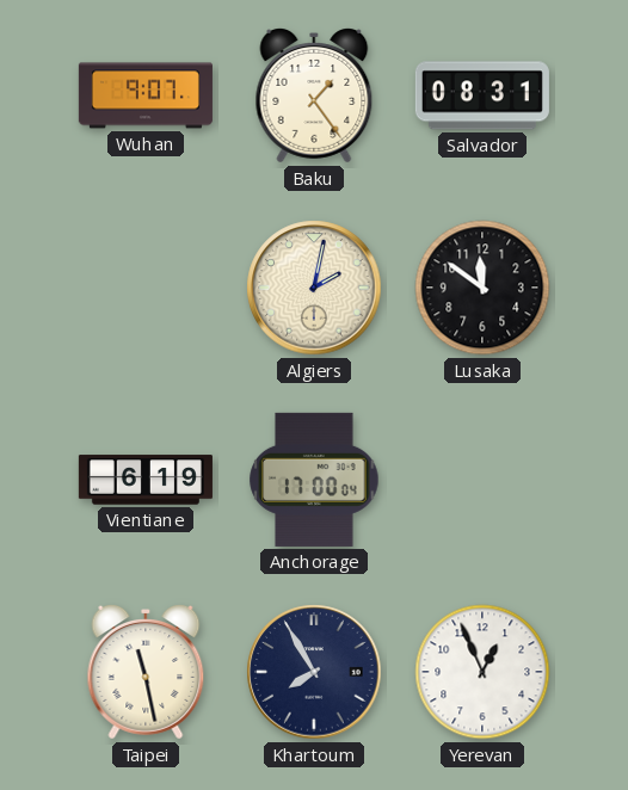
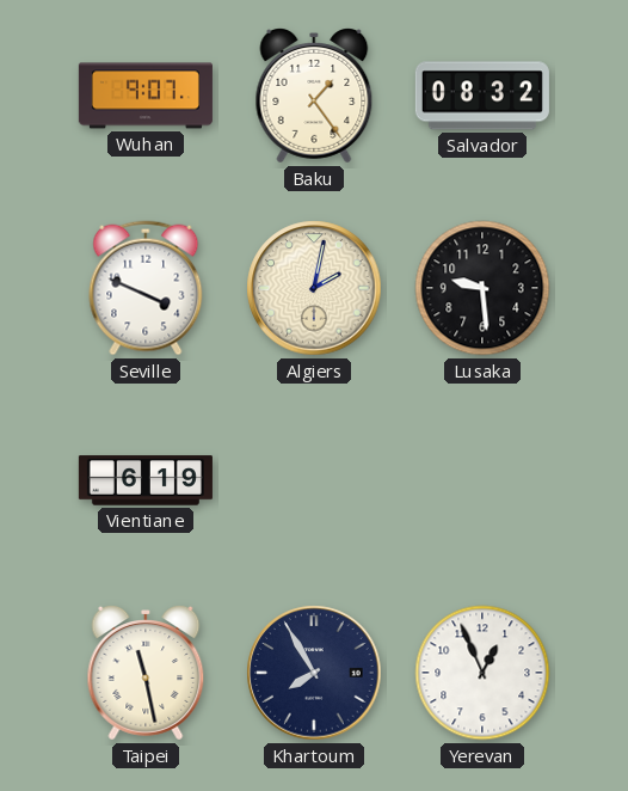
Salvador: 08:31 -> 08:32
Seville: none -> 3:49
Lusaka: 11:51 -> 9:29
Anchorage: 17:00 -> none
